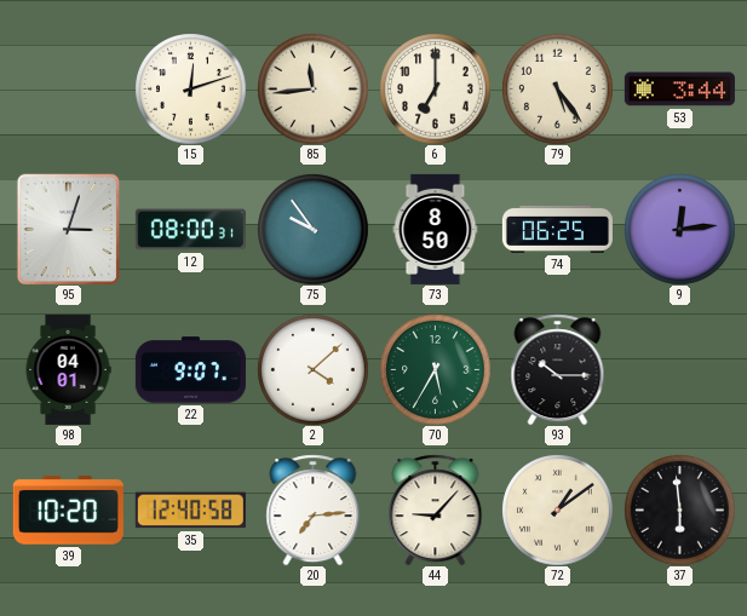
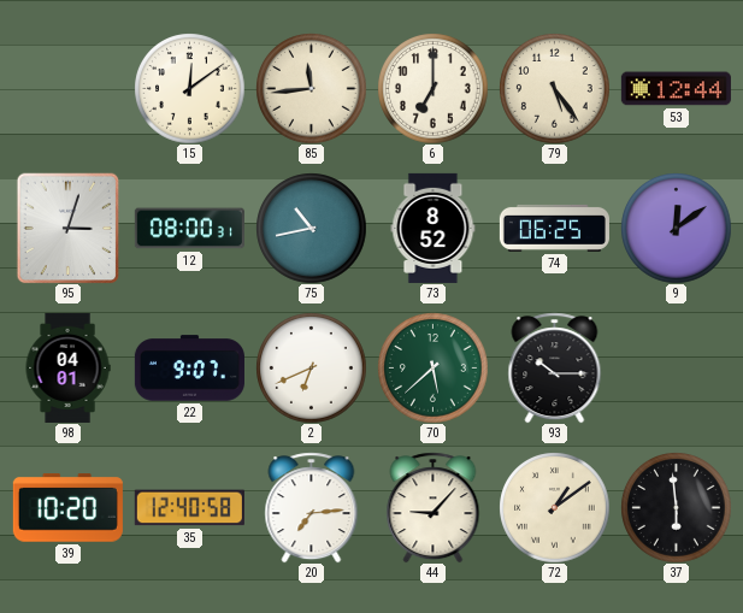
15: 12:12 -> 12:09
53: 3:44 -> 12:44
75: 9:54 -> 10:43
73: 8:50 -> 8:52
9: 12:14 -> 12:09
2: 4:08 -> 6:41
70: 5:35 -> 5:38
